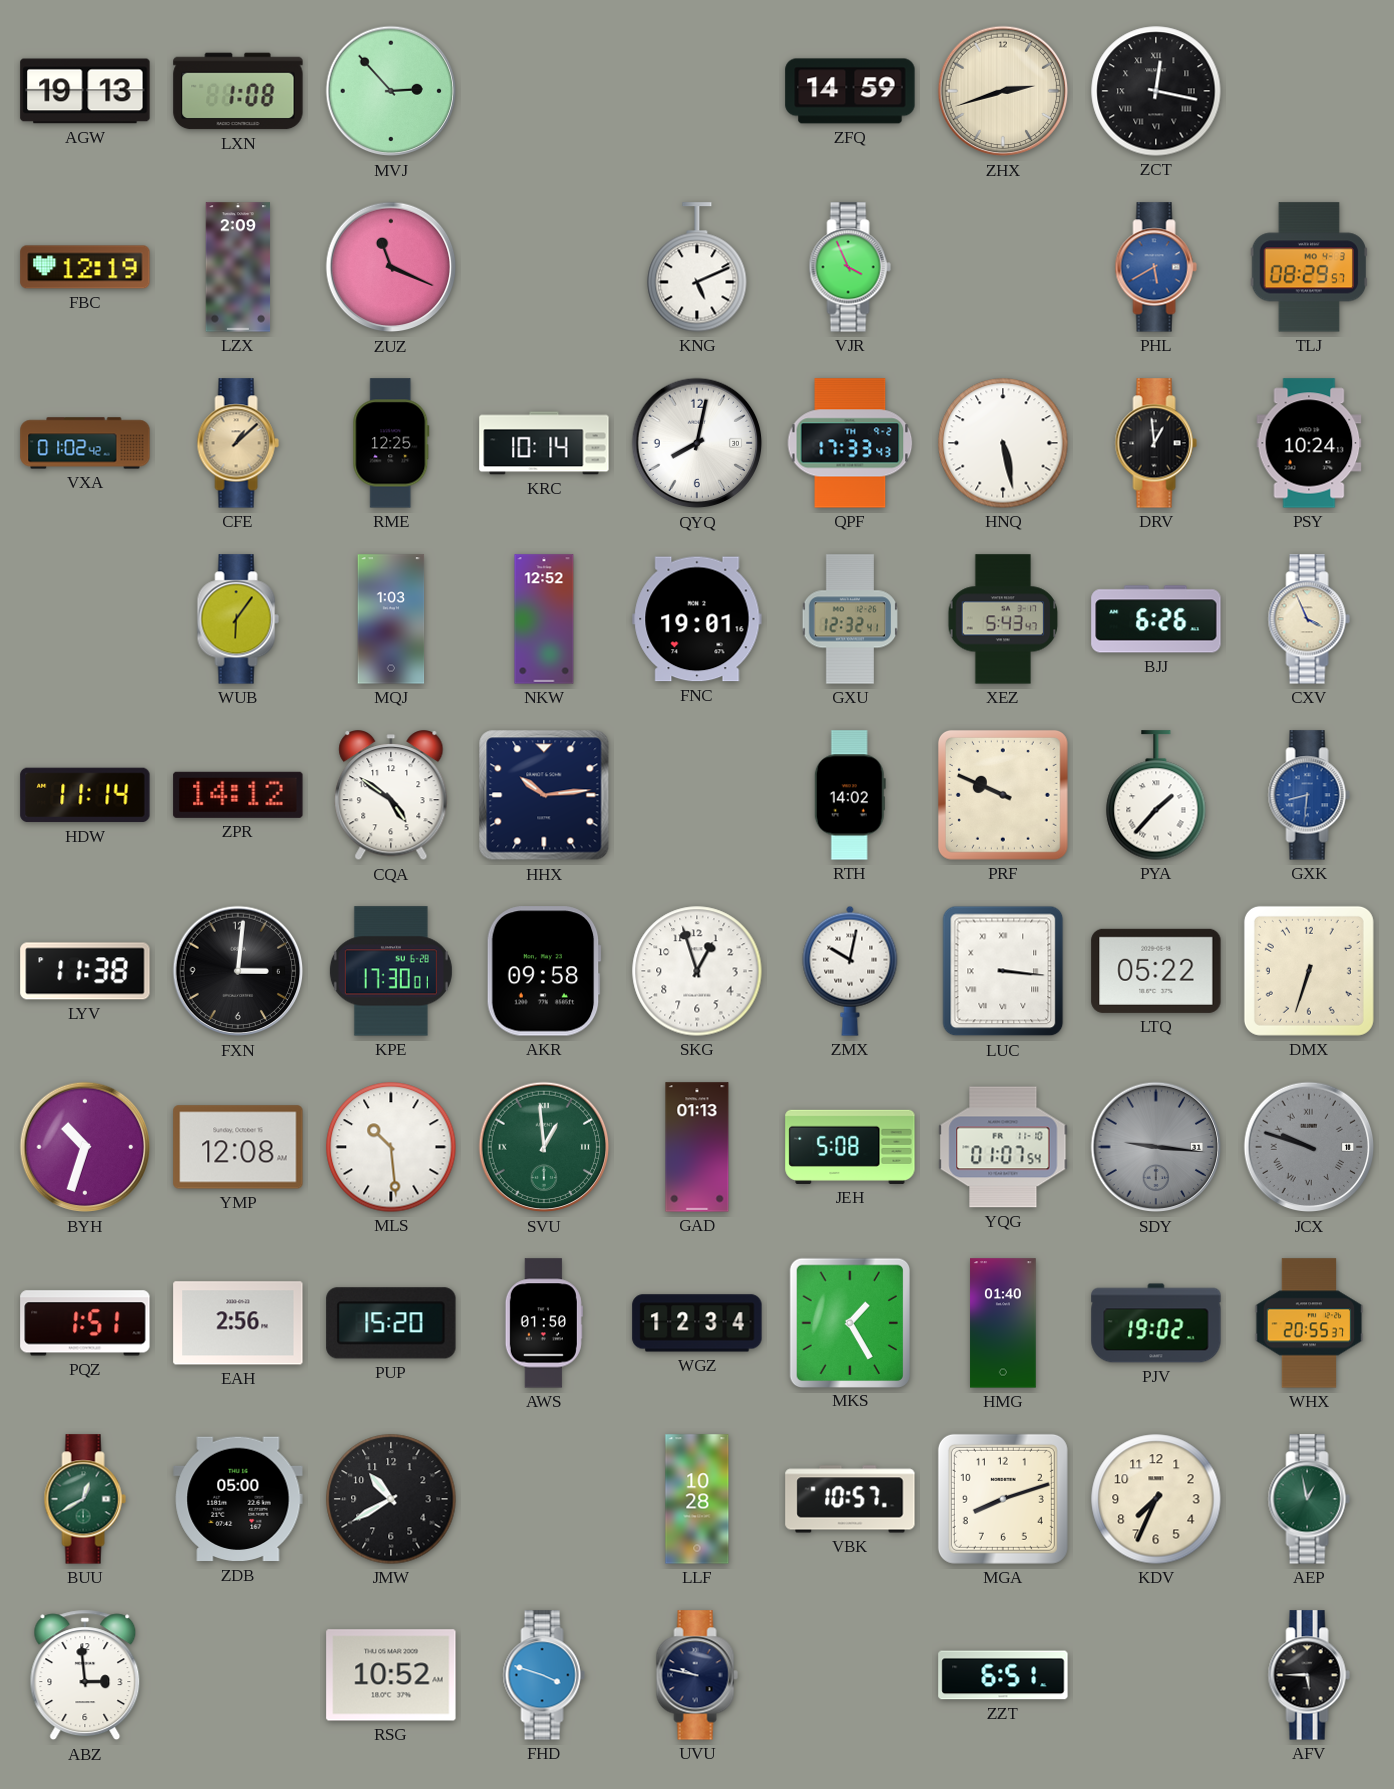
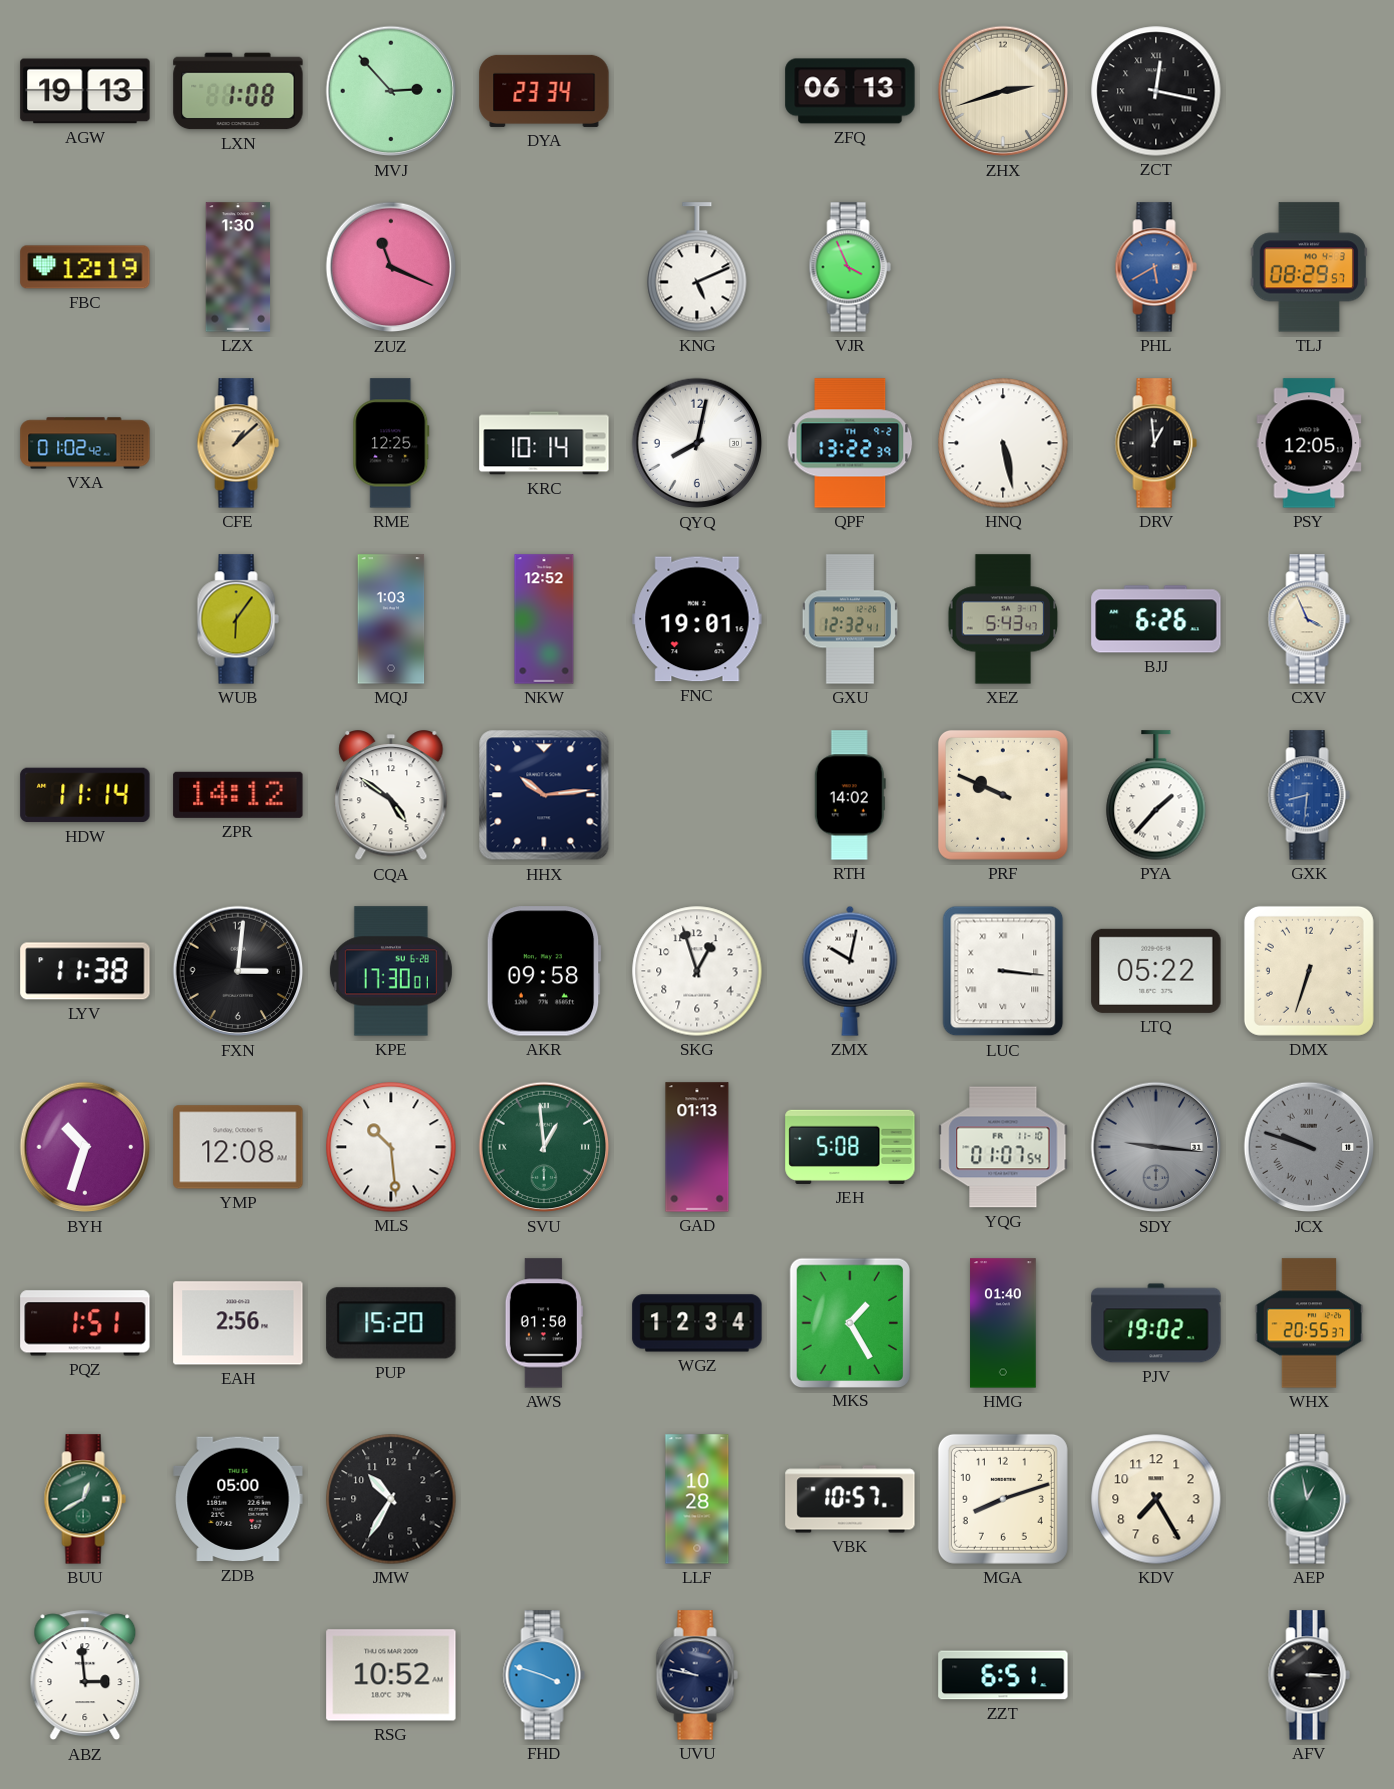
DYA: none -> 23:34
ZFQ: 14:59 -> 06:13
LZX: 2:09 -> 1:30
QPF: 17:33 -> 13:22
PSY: 10:24 -> 12:05
JMW: 10:40 -> 10:35
KDV: 7:34 -> 7:25
AFV: 5:45 -> 3:15
